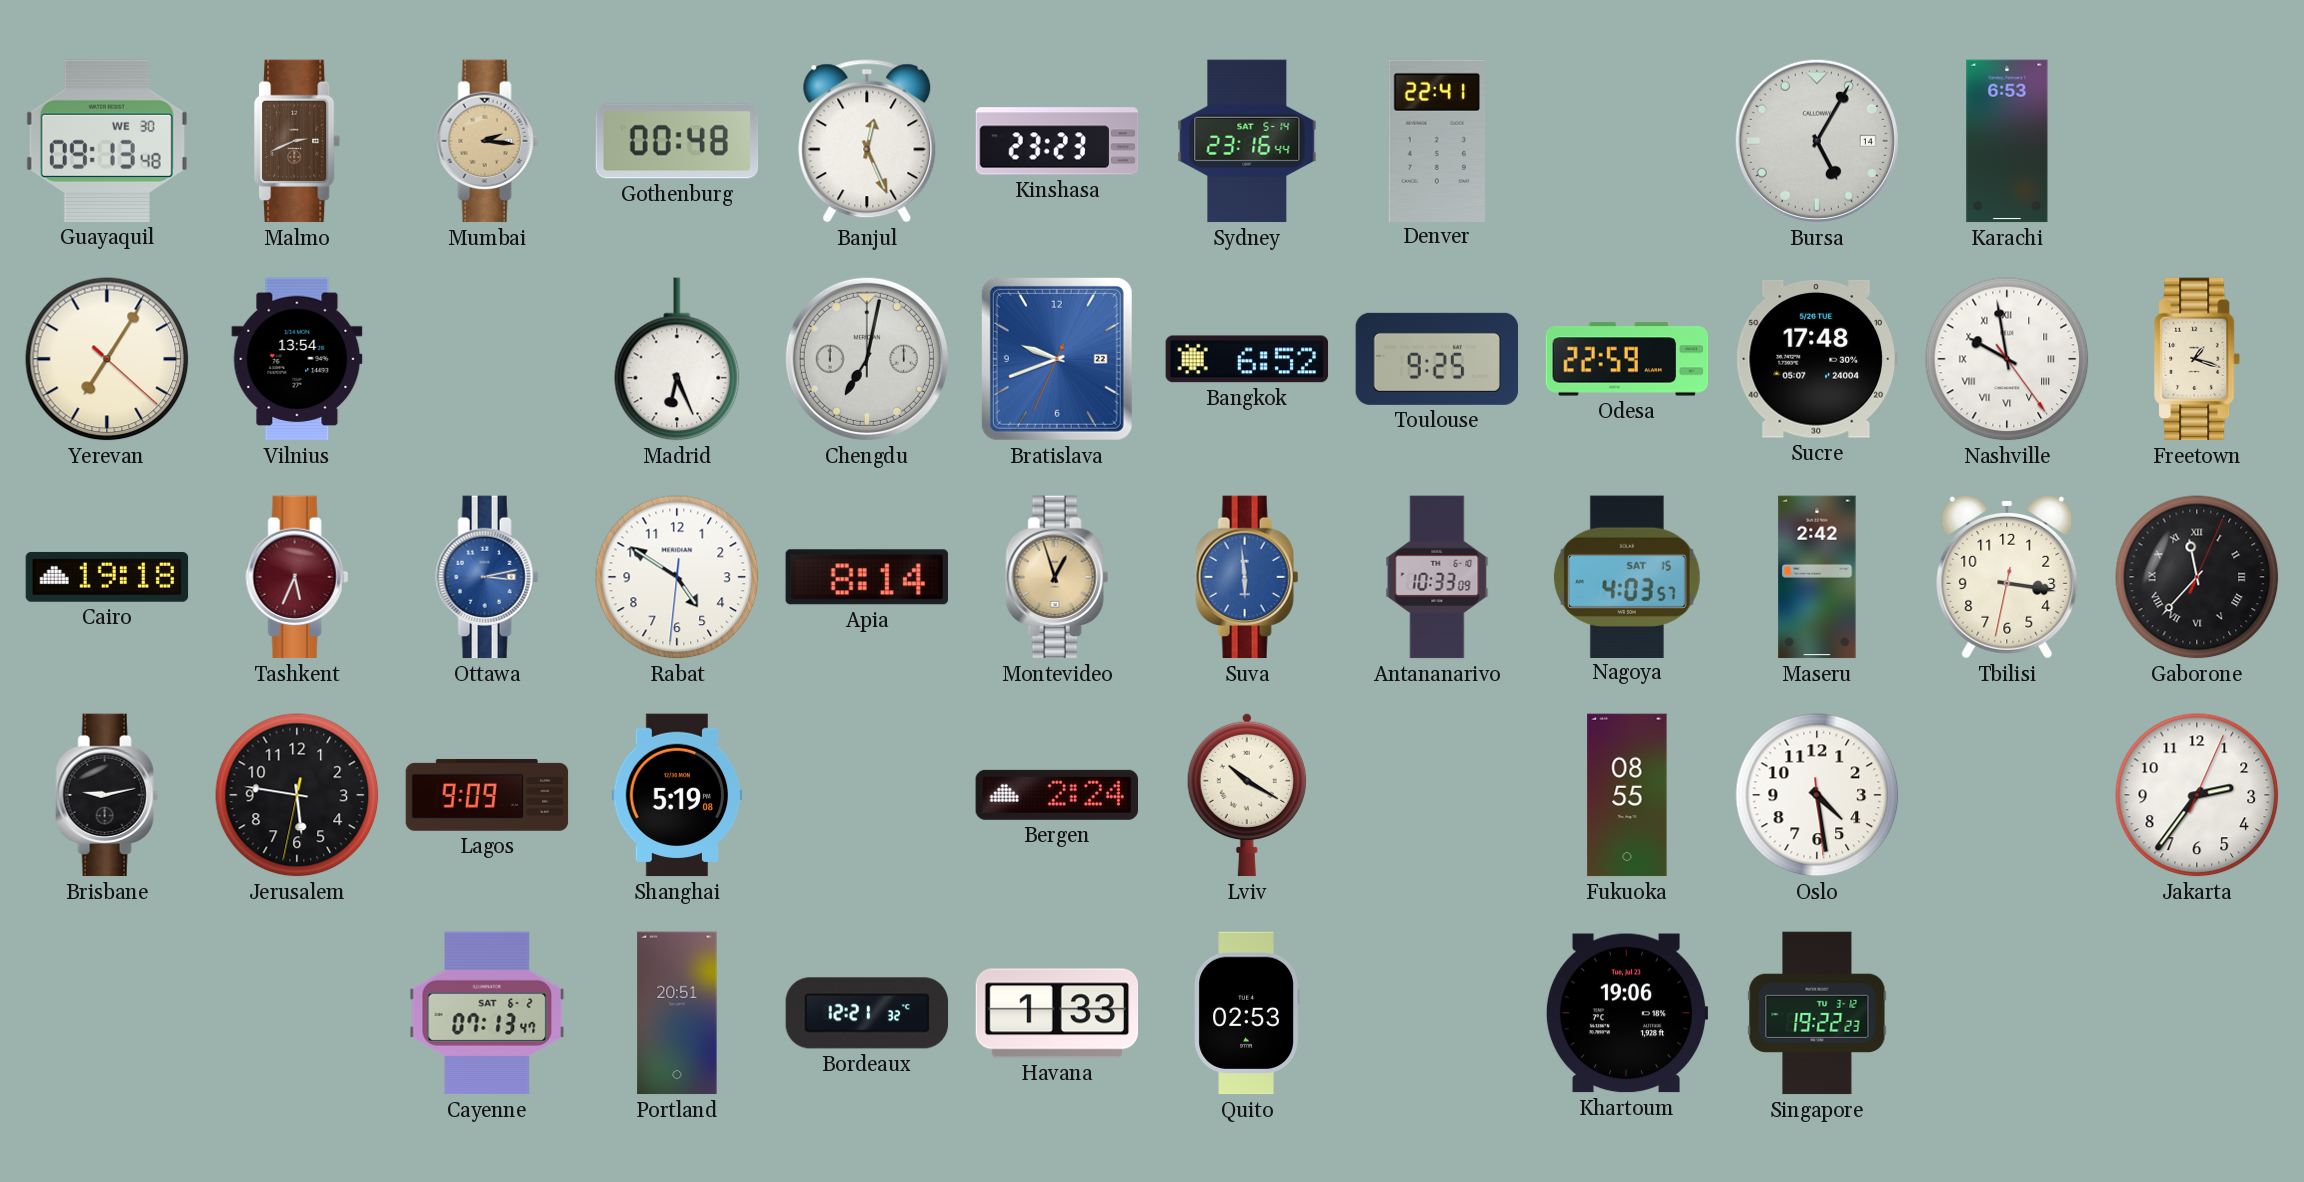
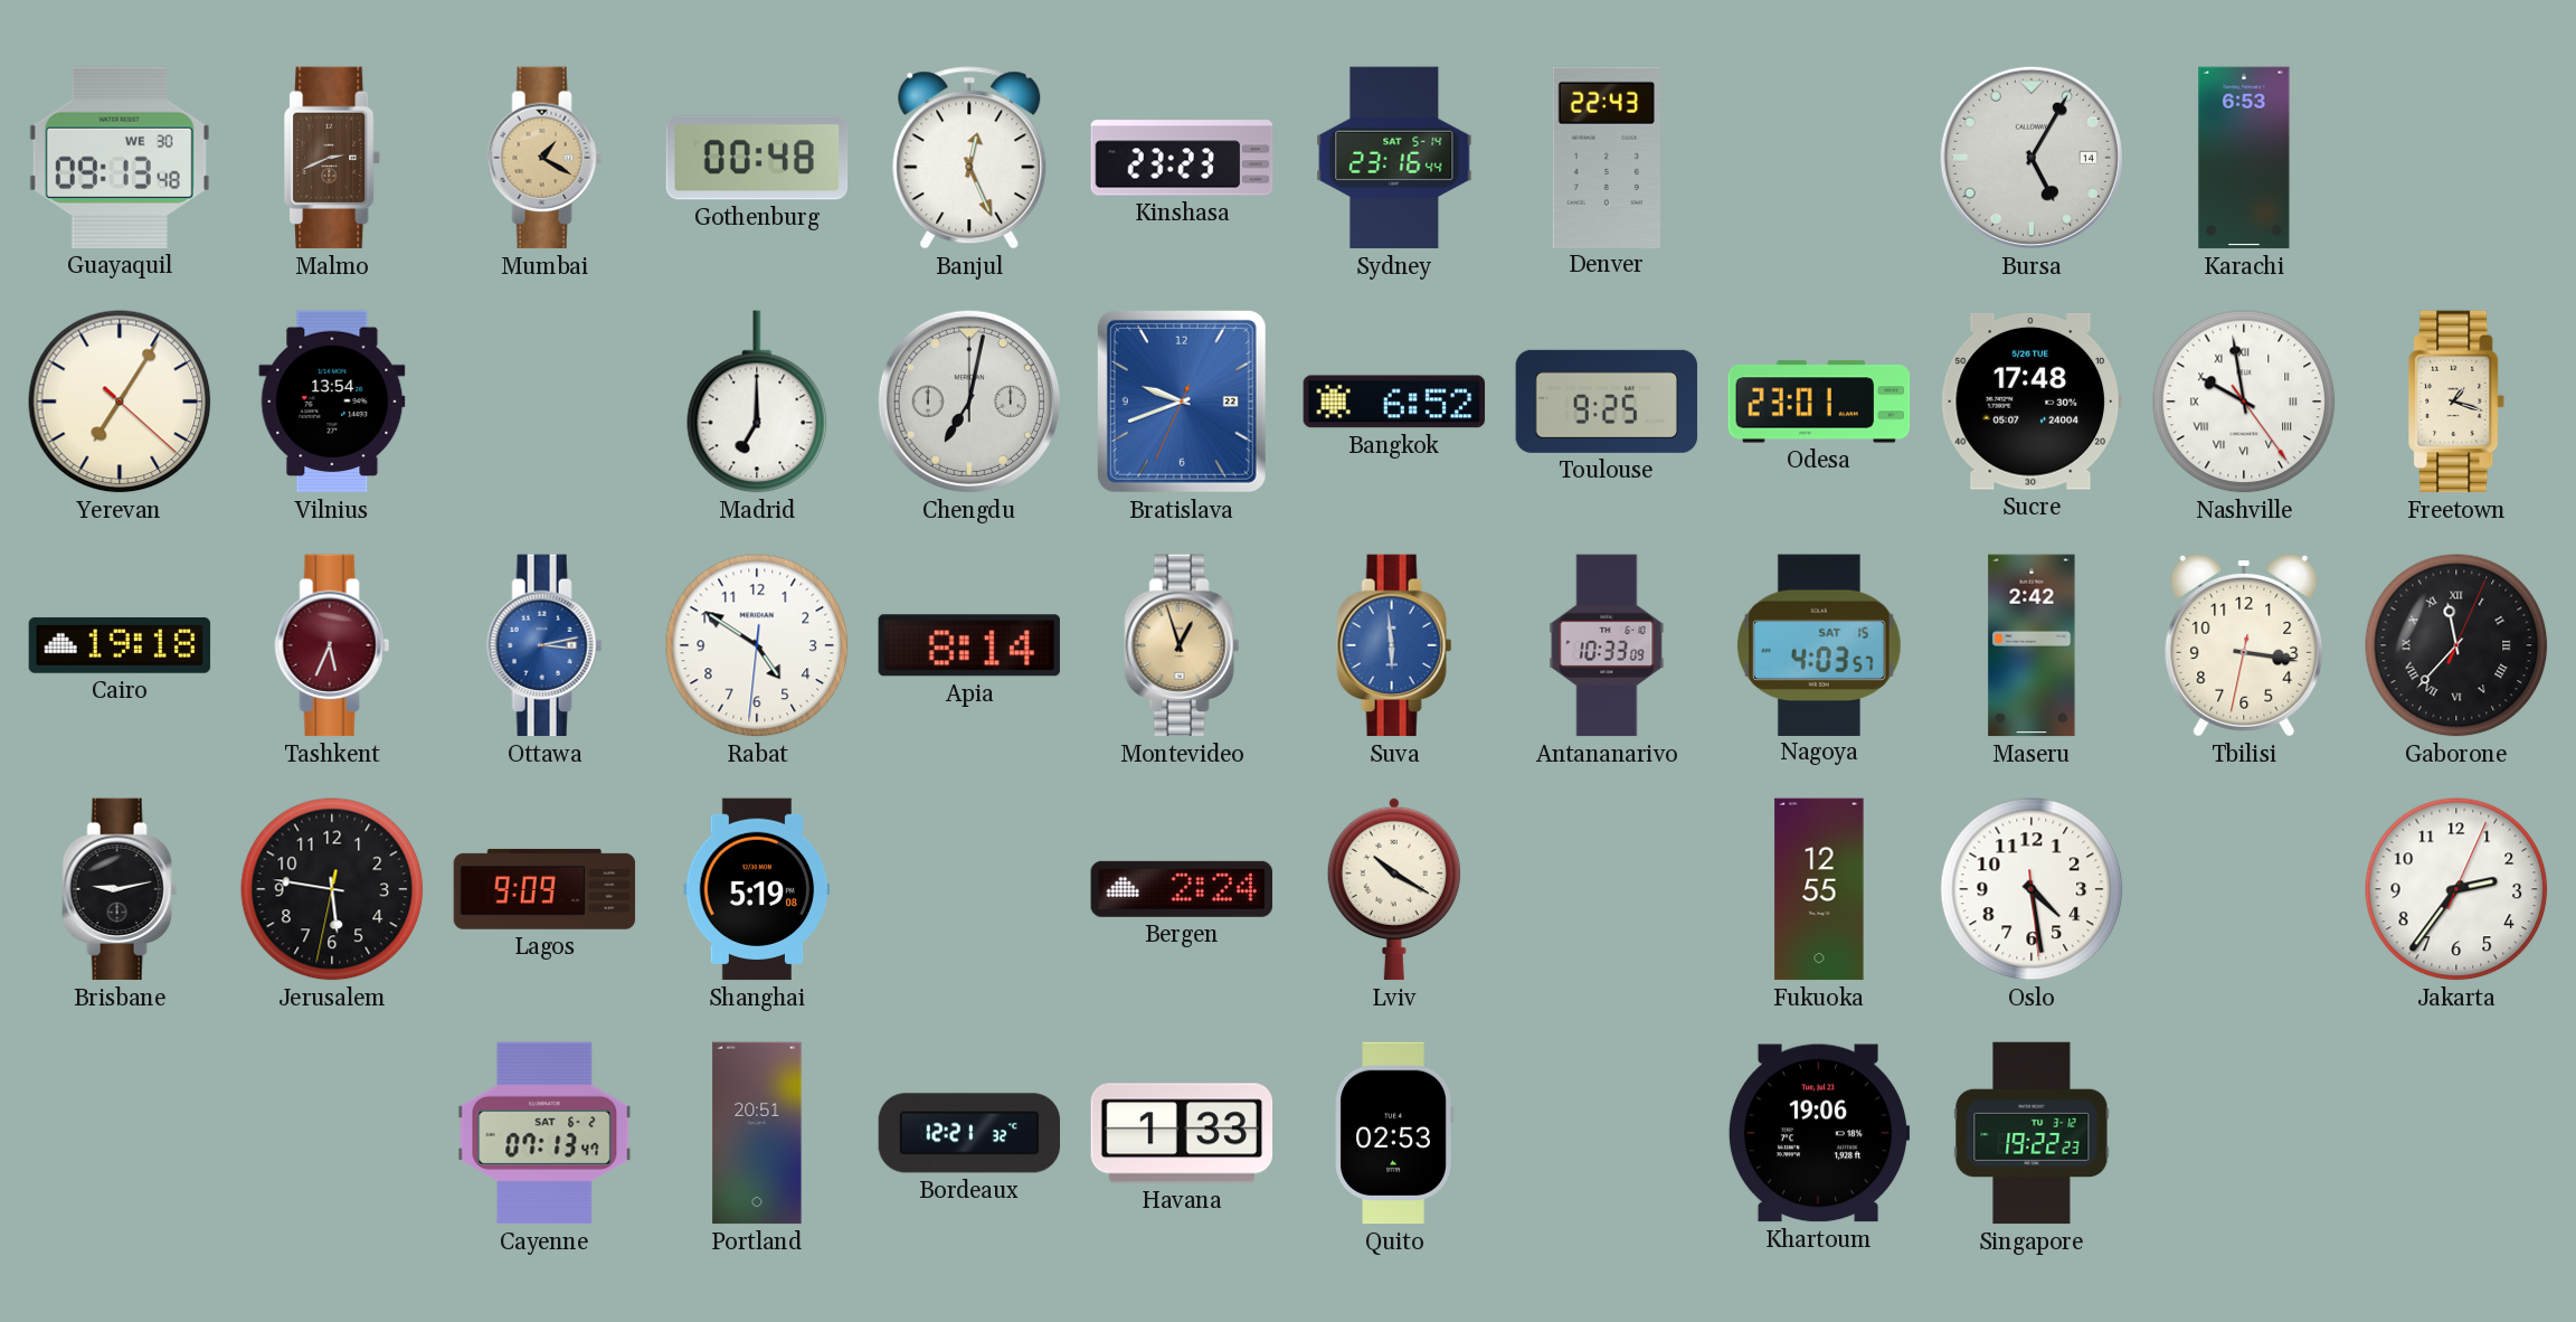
Mumbai: 2:16 -> 1:20
Denver: 22:41 -> 22:43
Madrid: 6:26 -> 7:00
Odesa: 22:59 -> 23:01
Fukuoka: 08:55 -> 12:55
